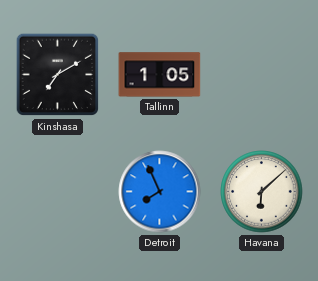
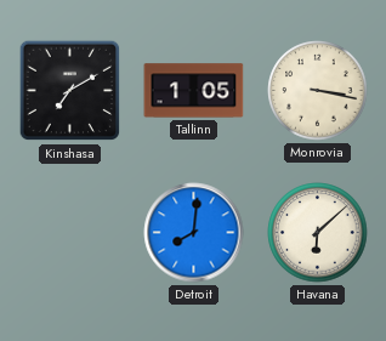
Monrovia: none -> 3:17
Detroit: 7:56 -> 8:01
